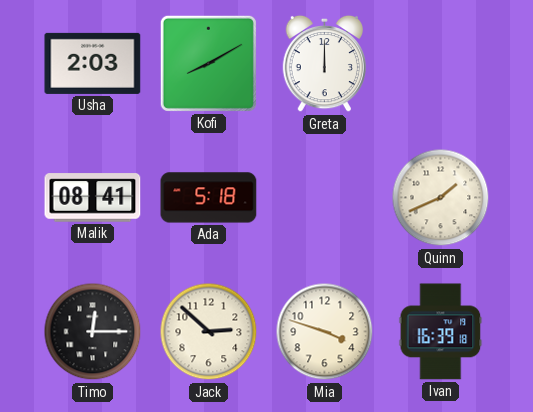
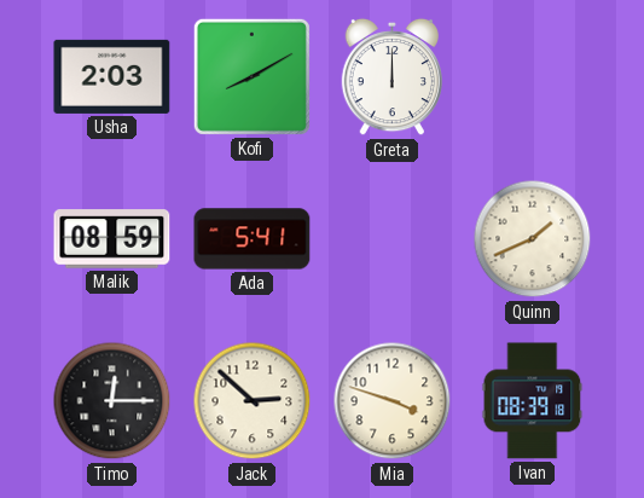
Malik: 08:41 -> 08:59
Ada: 5:18 -> 5:41
Ivan: 16:39 -> 08:39
